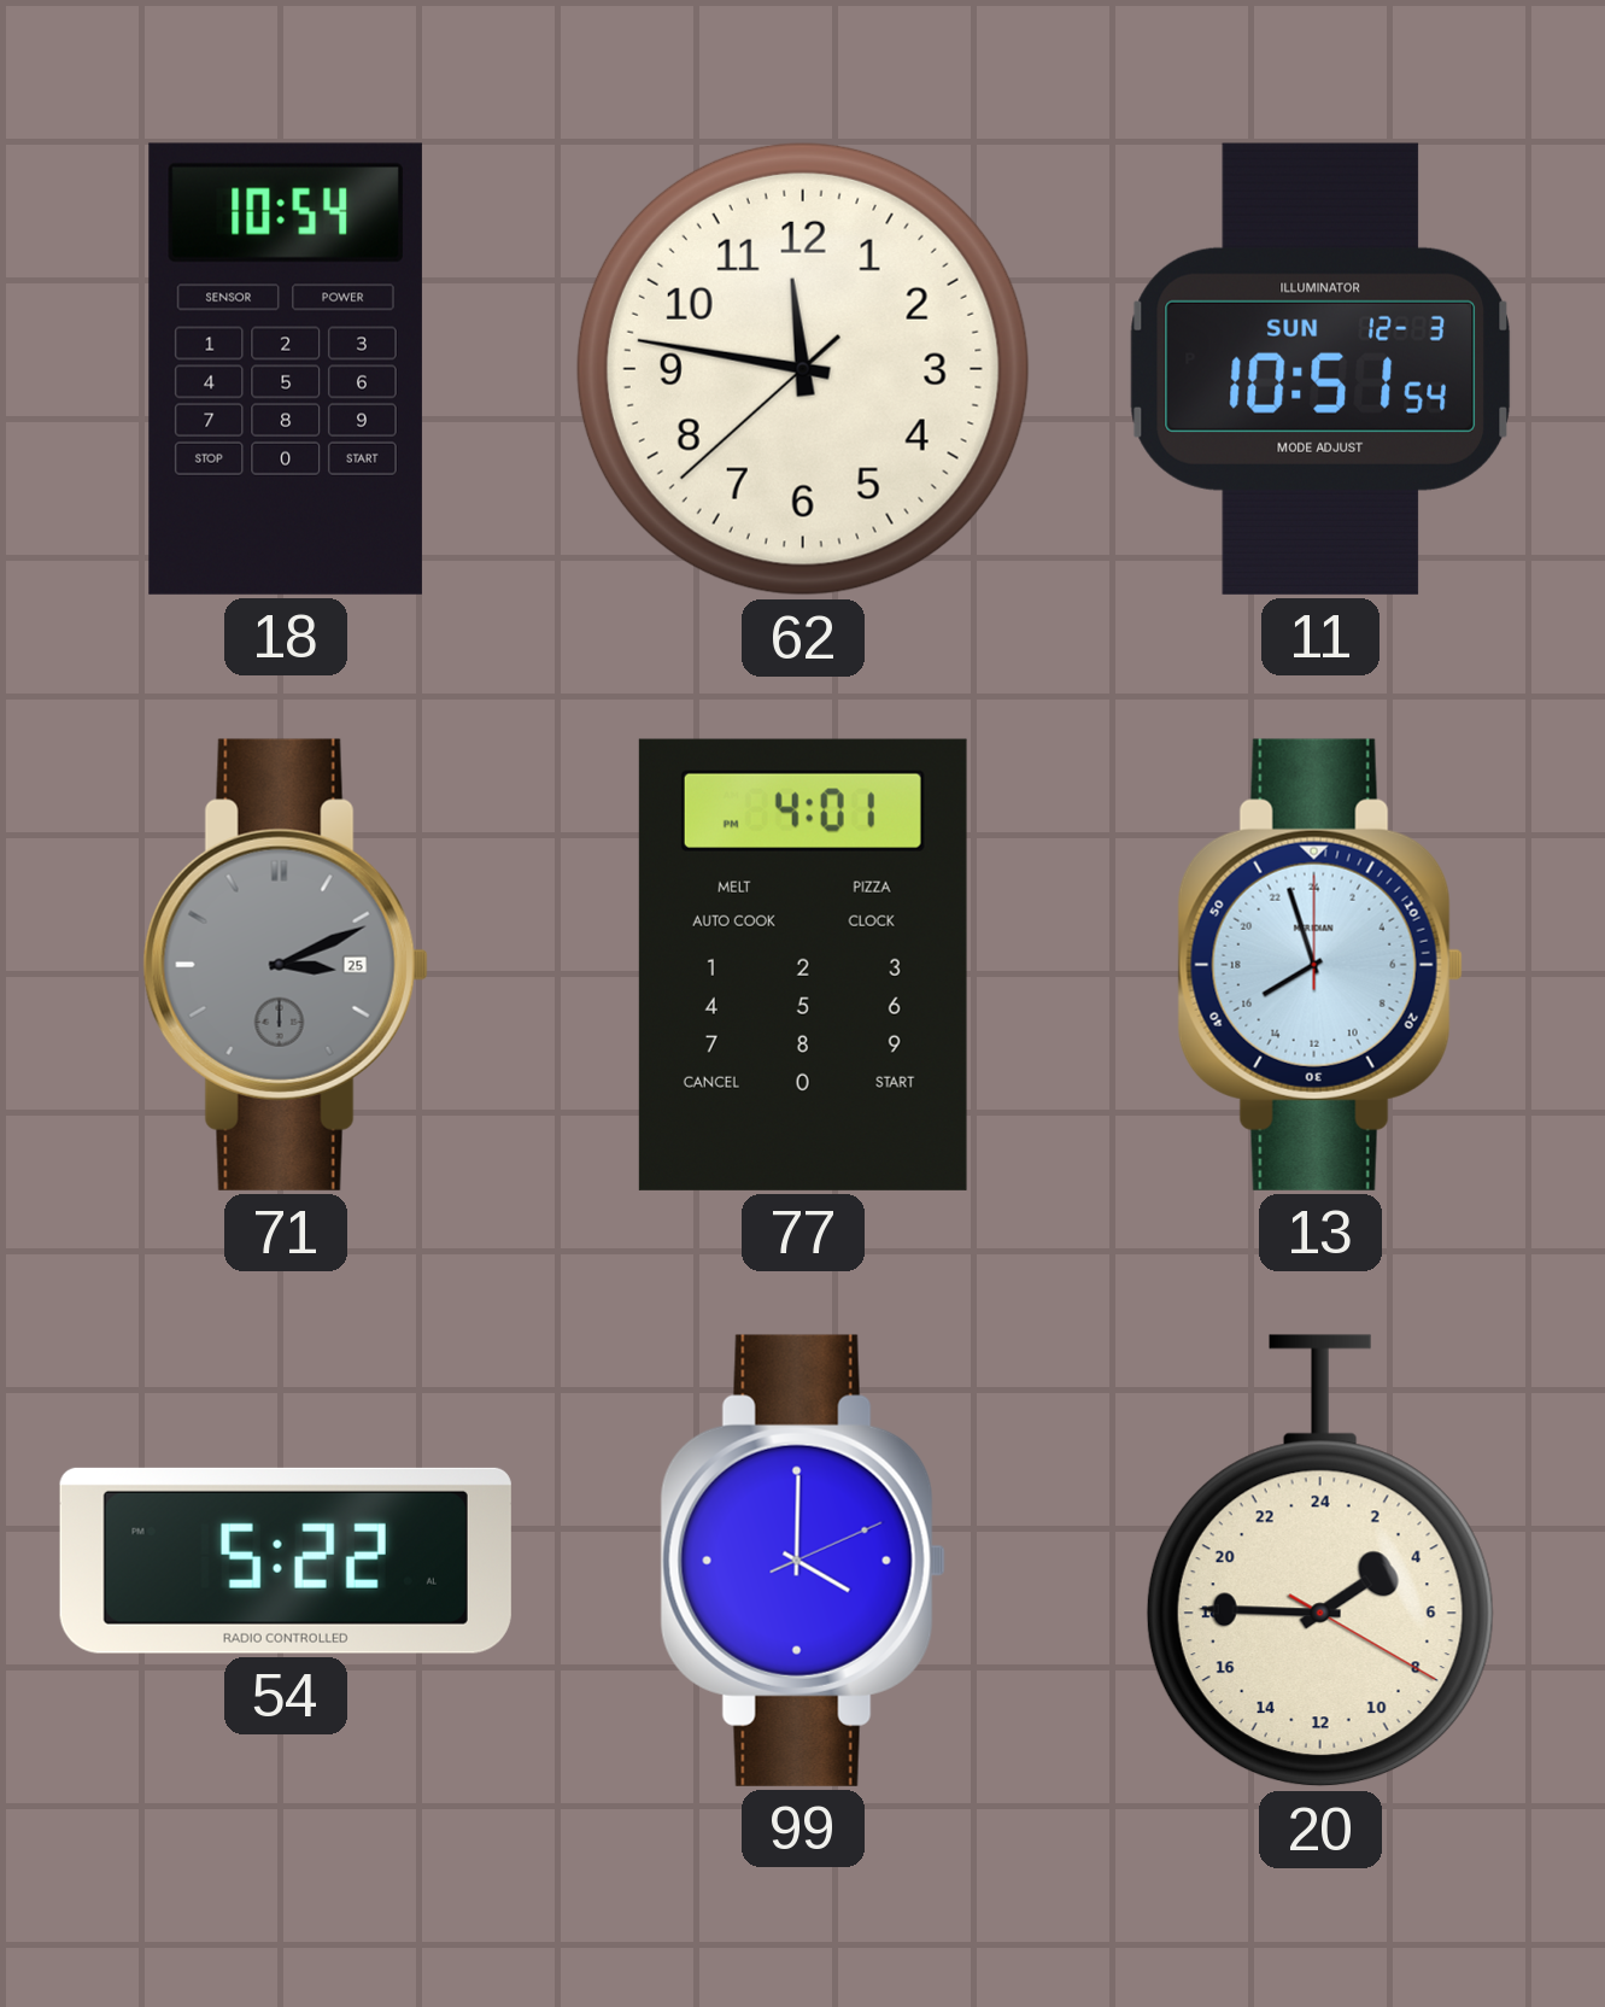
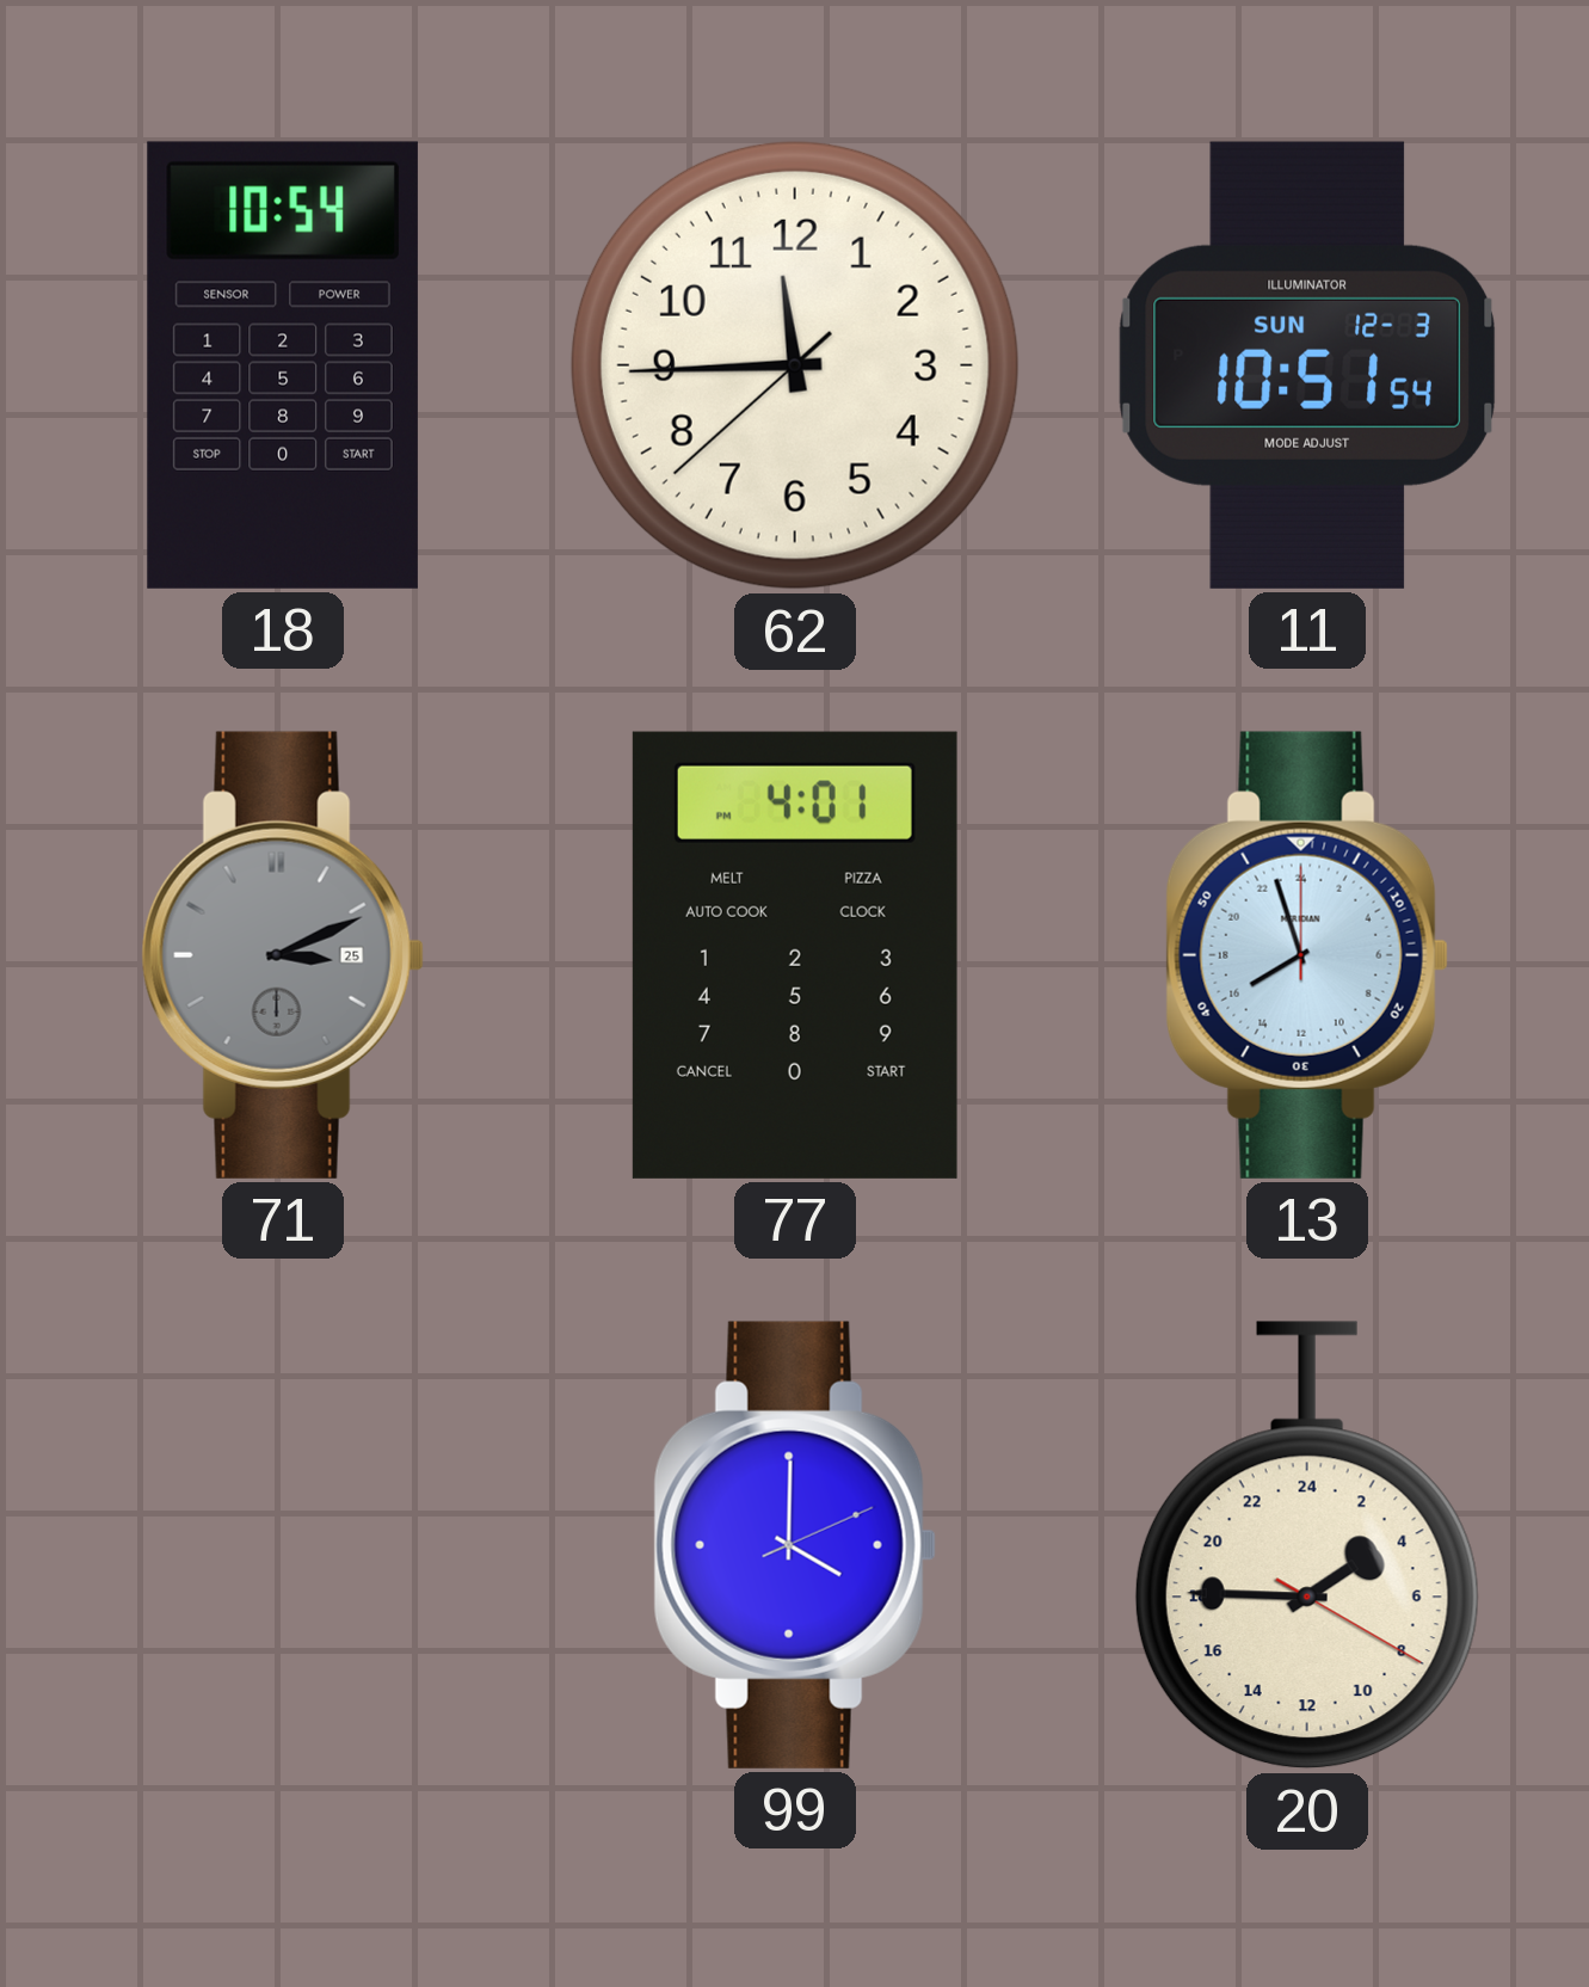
62: 11:46 -> 11:44
54: 5:22 -> none
